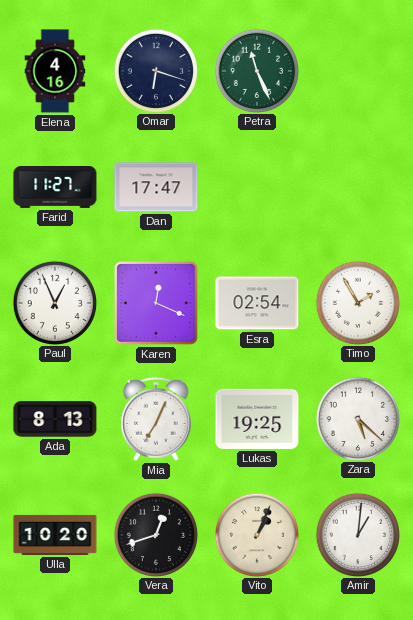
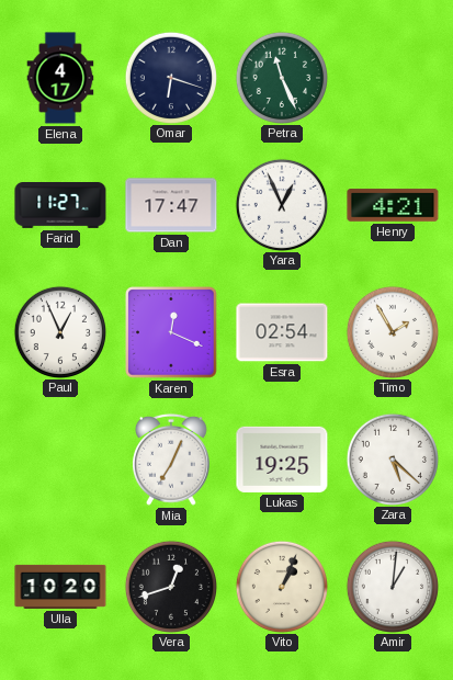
Elena: 4:16 -> 4:17
Yara: none -> 12:56
Henry: none -> 4:21
Ada: 8:13 -> none
